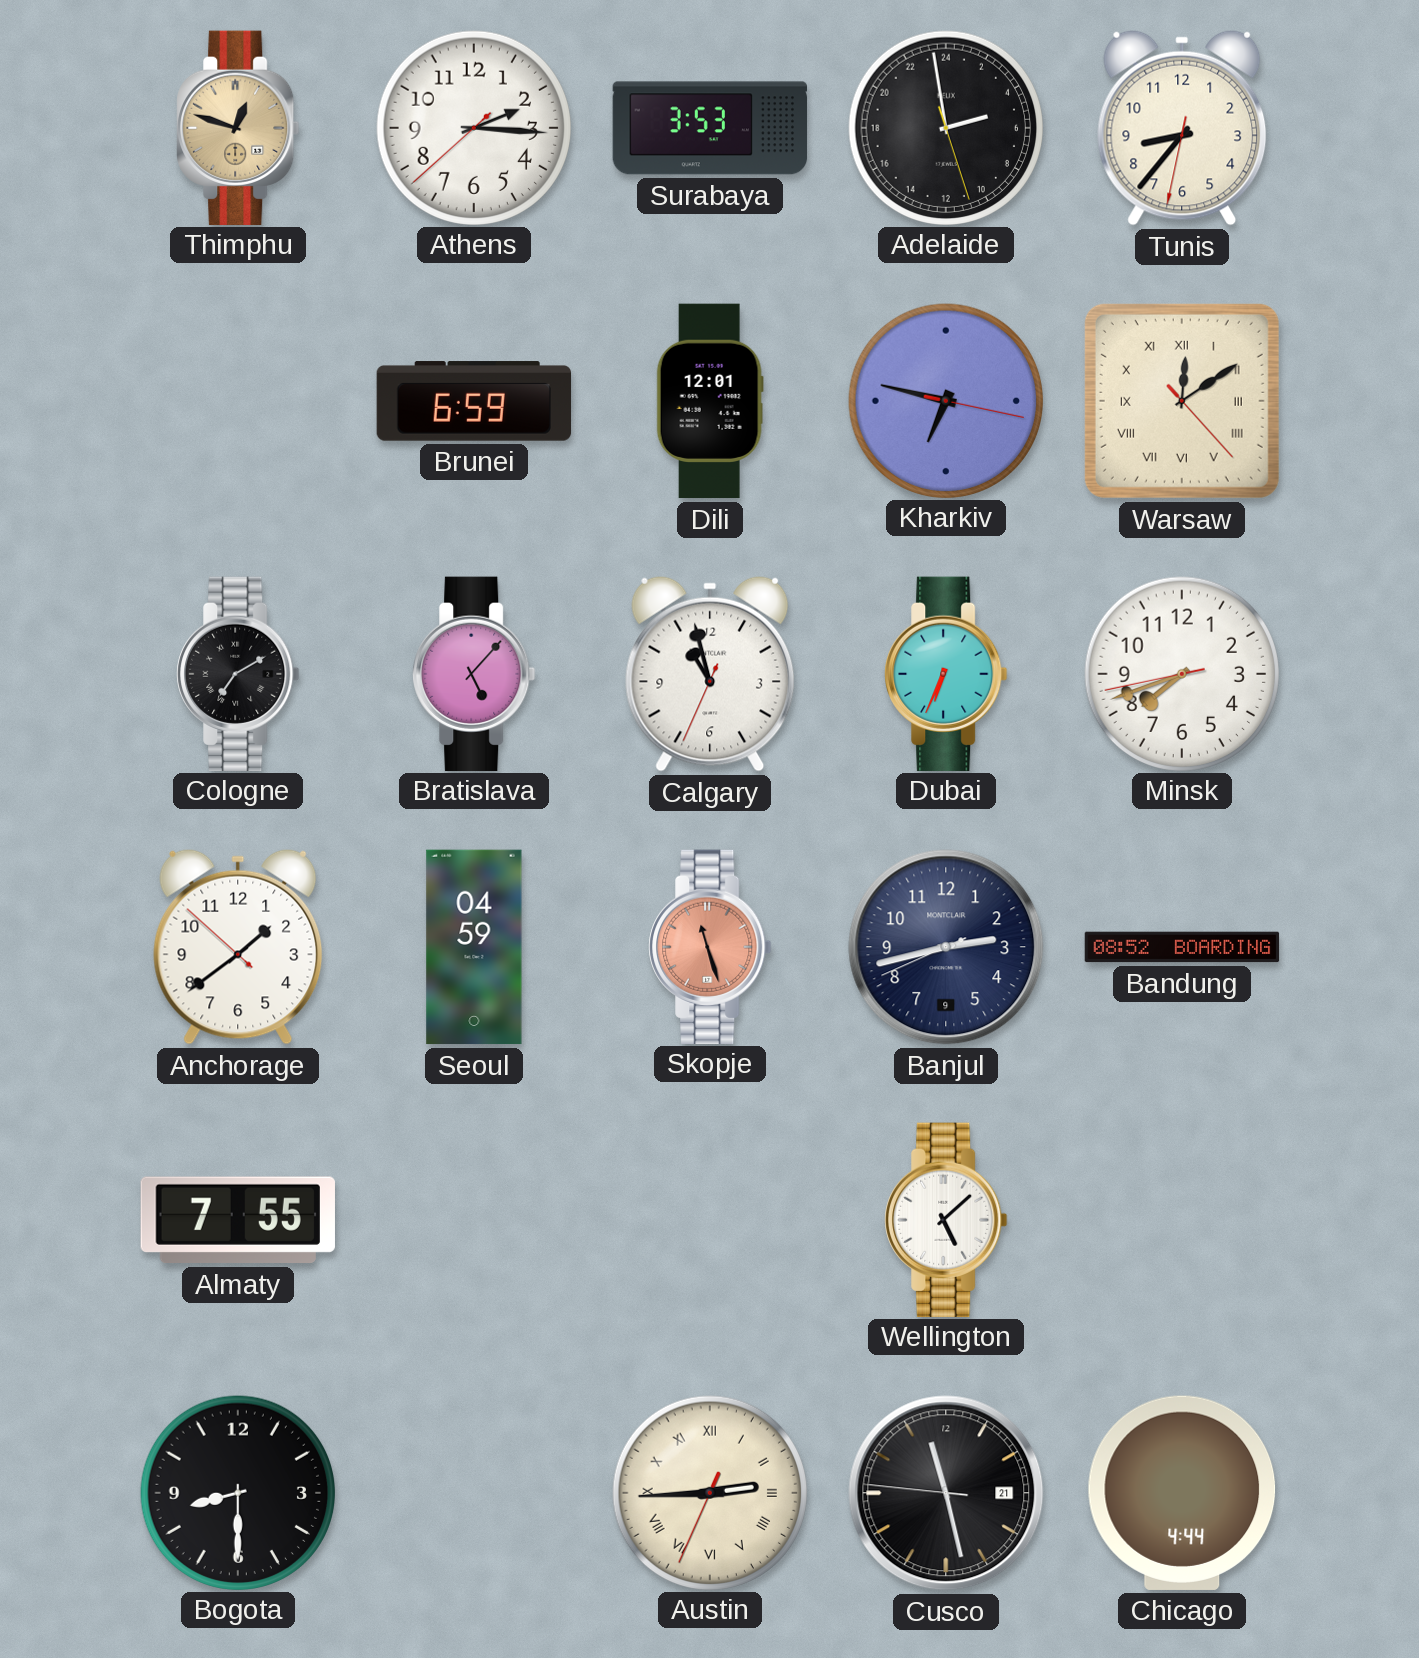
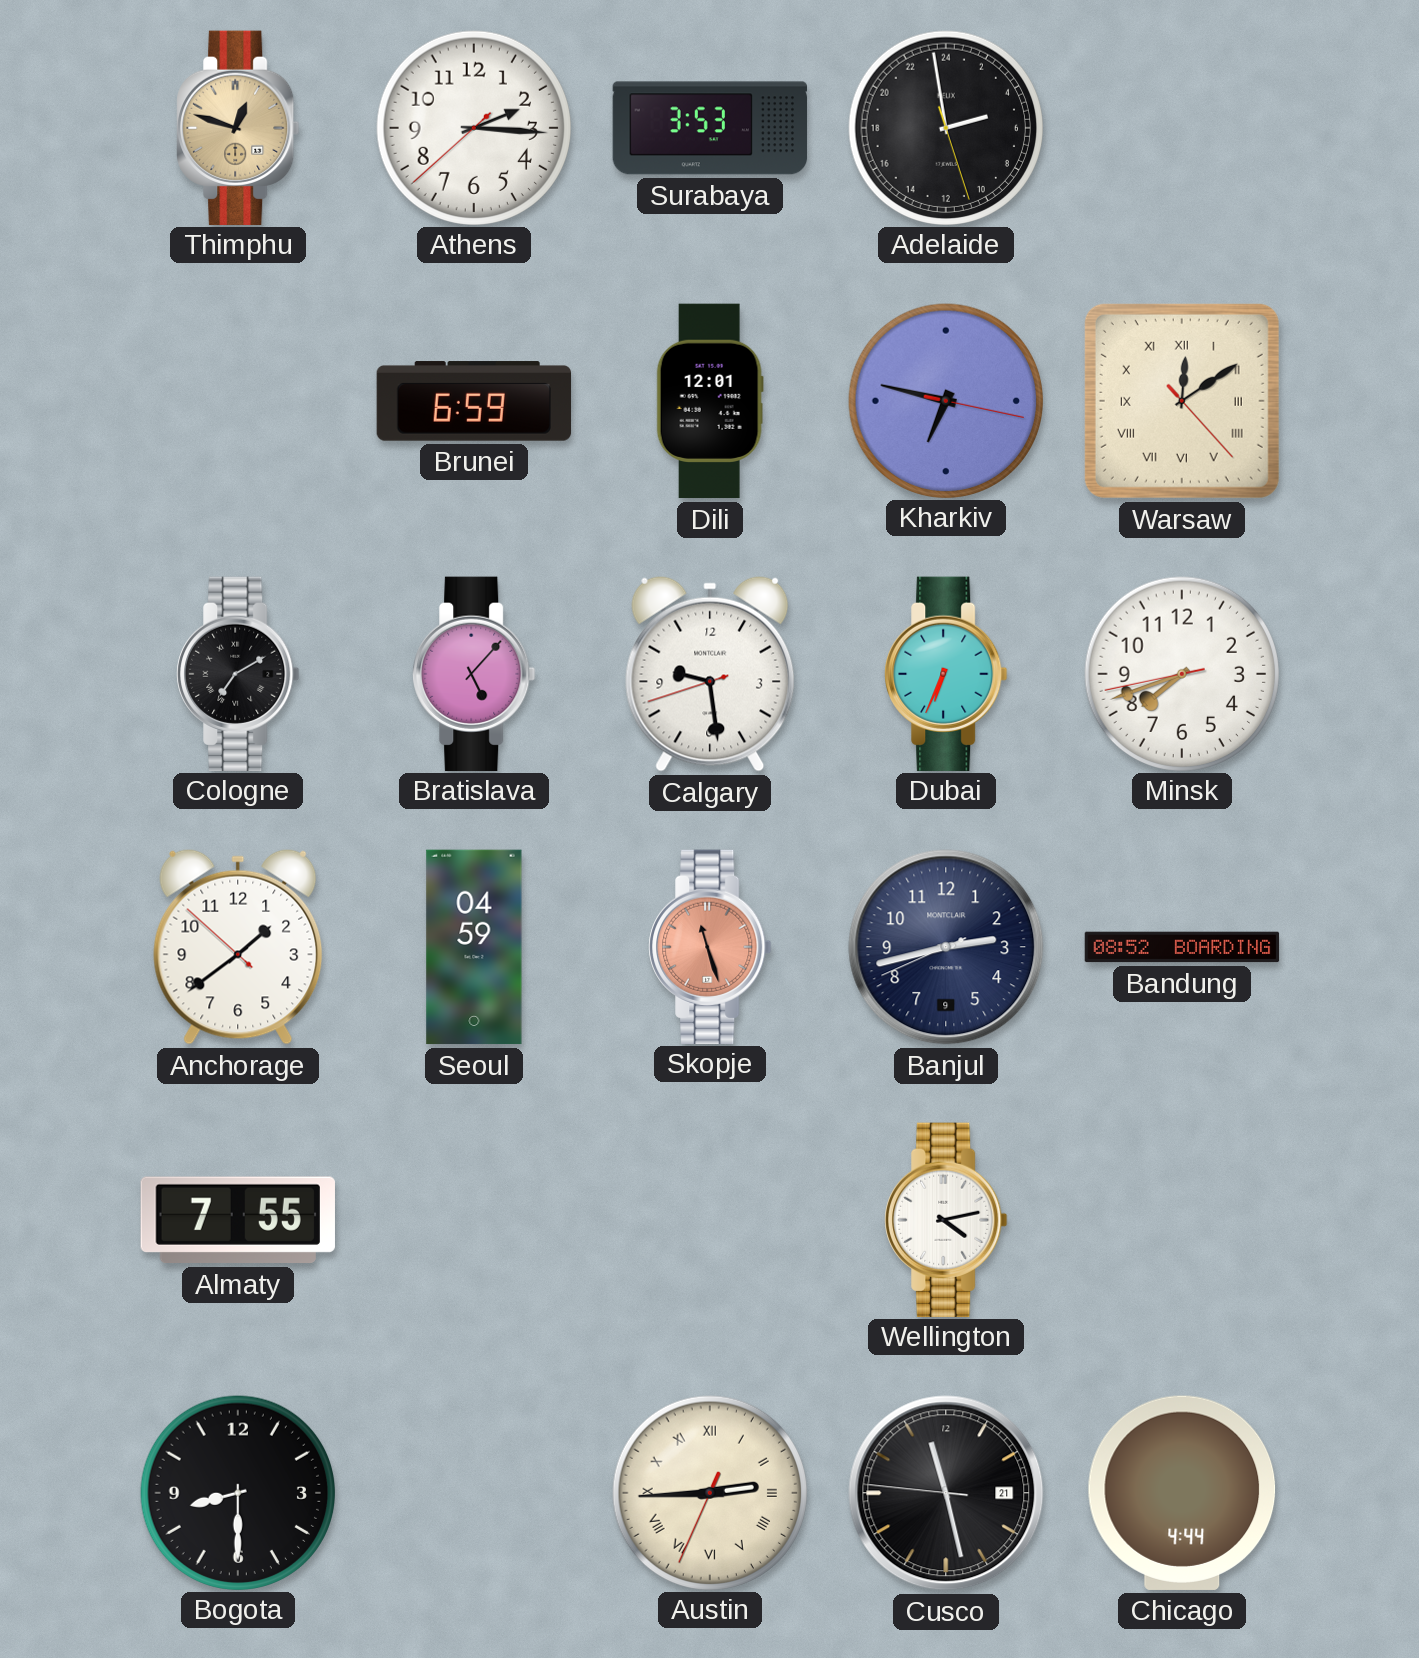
Tunis: 8:36 -> none
Calgary: 10:57 -> 9:28
Wellington: 5:08 -> 4:13
